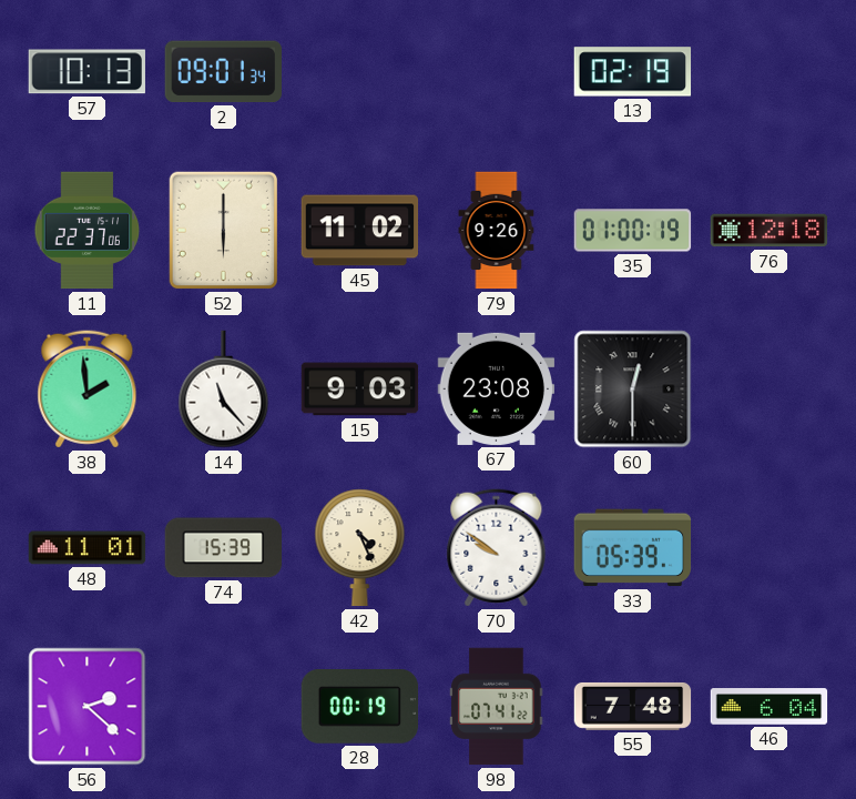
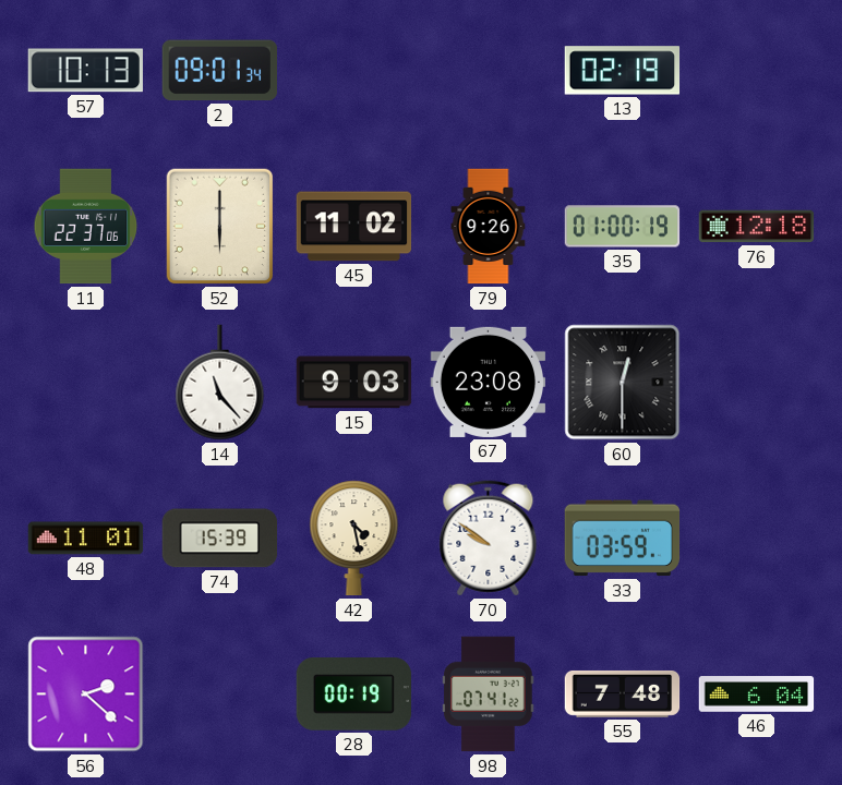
38: 1:59 -> none
42: 4:26 -> 4:28
33: 05:39 -> 03:59
